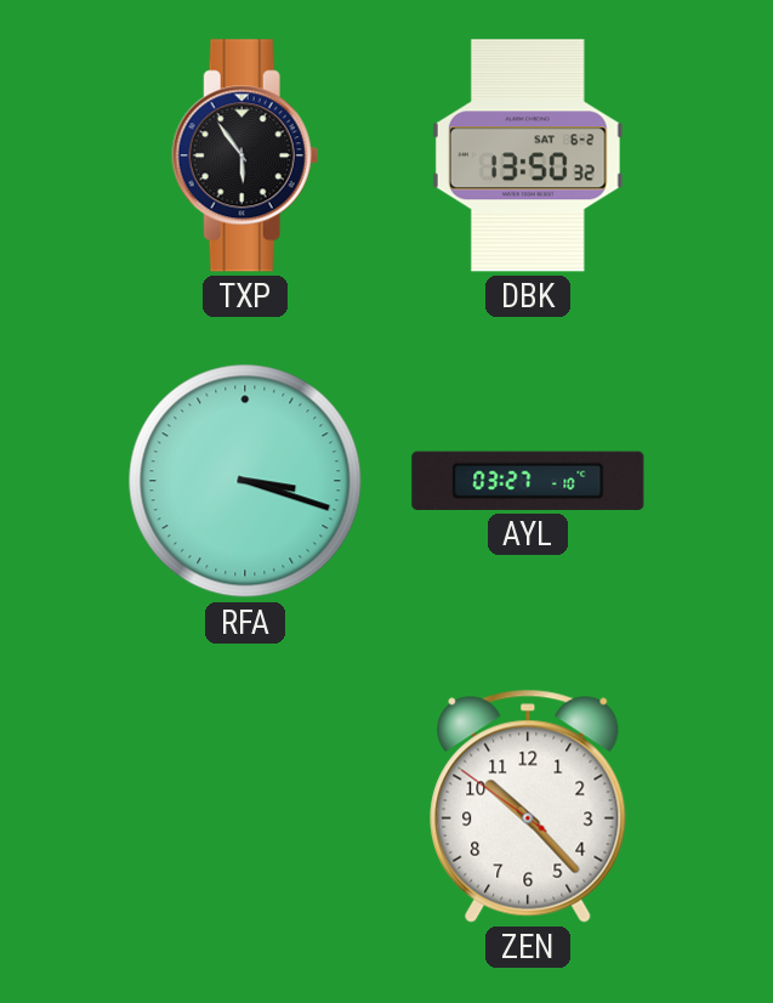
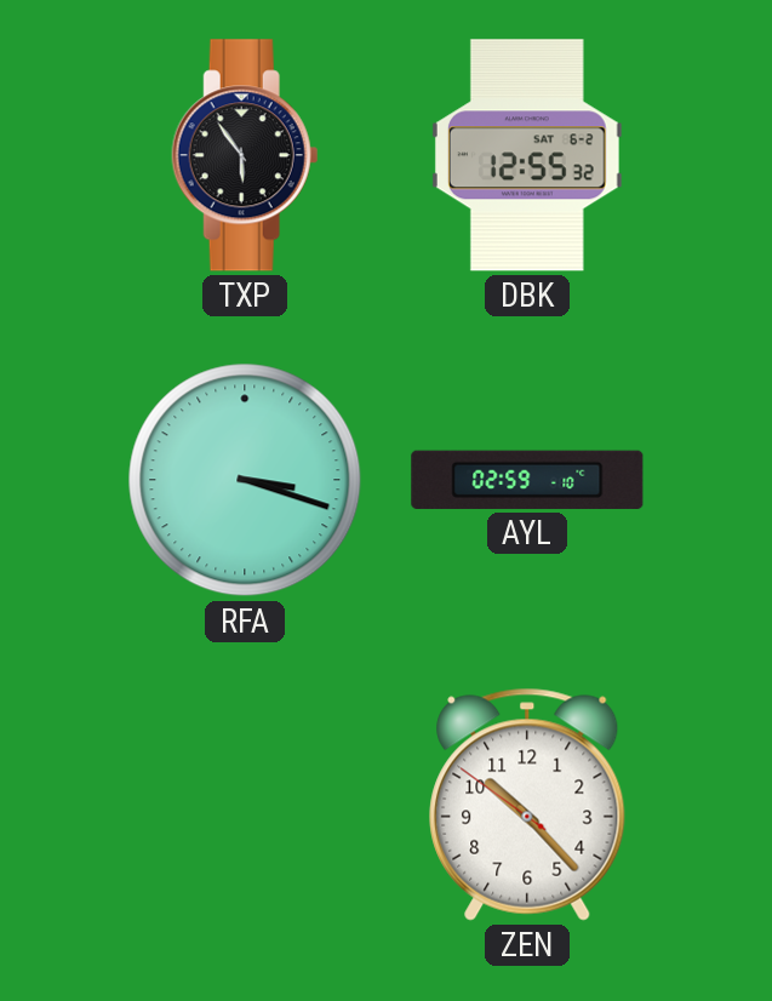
DBK: 13:50 -> 12:55
AYL: 03:27 -> 02:59
